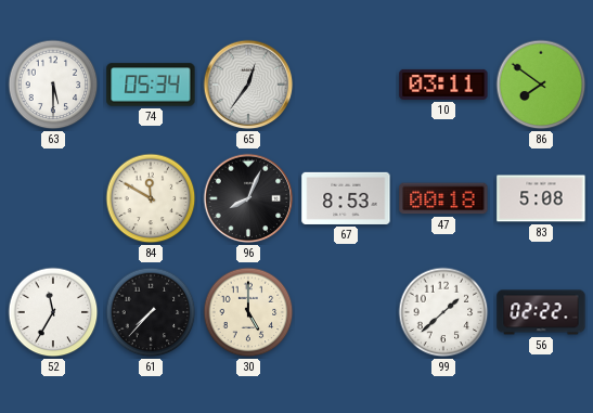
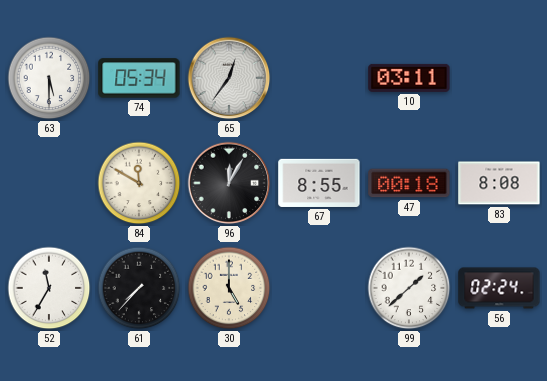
86: 7:51 -> none
96: 8:04 -> 12:05
67: 8:53 -> 8:55
83: 5:08 -> 8:08
56: 02:22 -> 02:24
